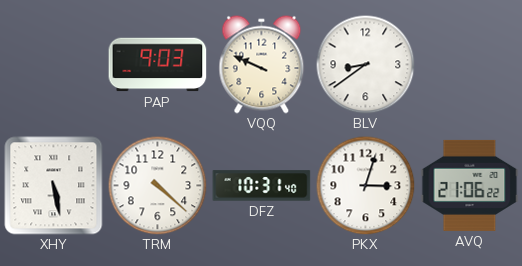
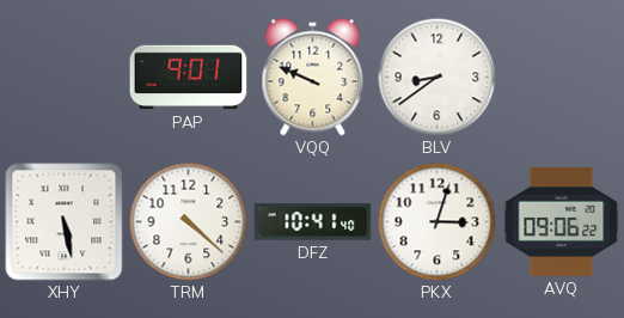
PAP: 9:03 -> 9:01
DFZ: 10:31 -> 10:41
AVQ: 21:06 -> 09:06
